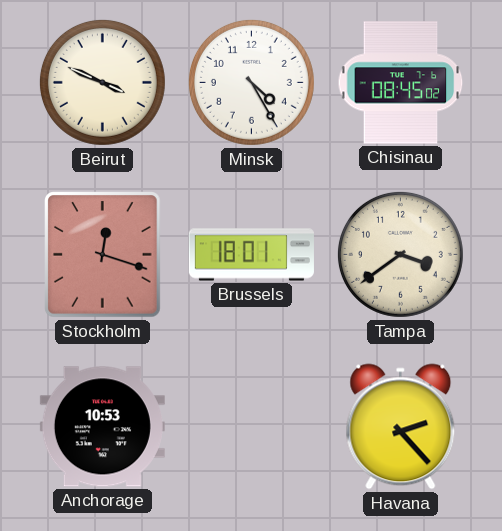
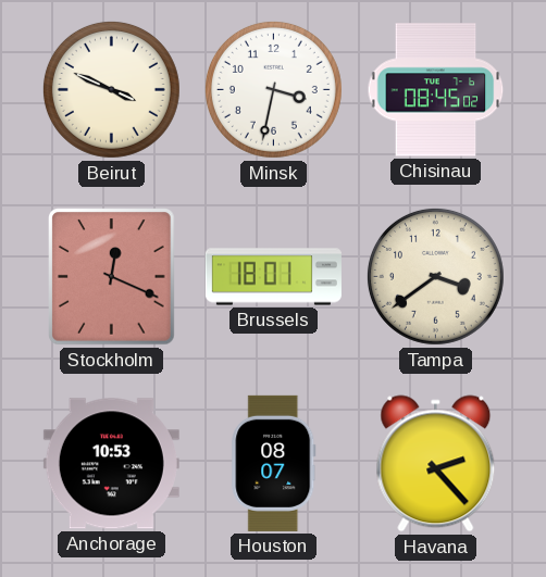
Minsk: 4:25 -> 3:32
Stockholm: 12:18 -> 12:19
Houston: none -> 08:07
